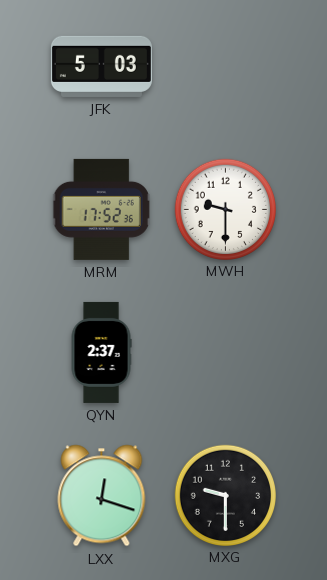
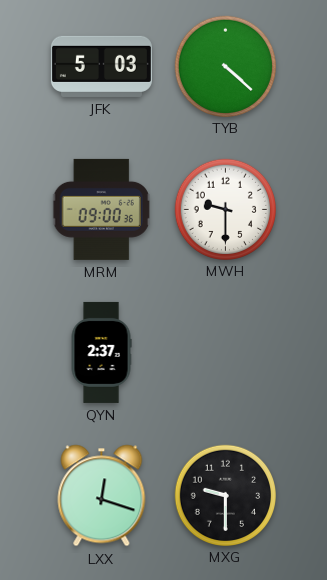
TYB: none -> 4:22
MRM: 17:52 -> 09:00
